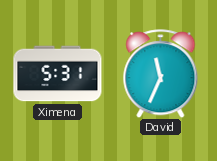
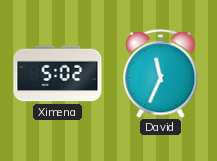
Ximena: 5:31 -> 5:02
